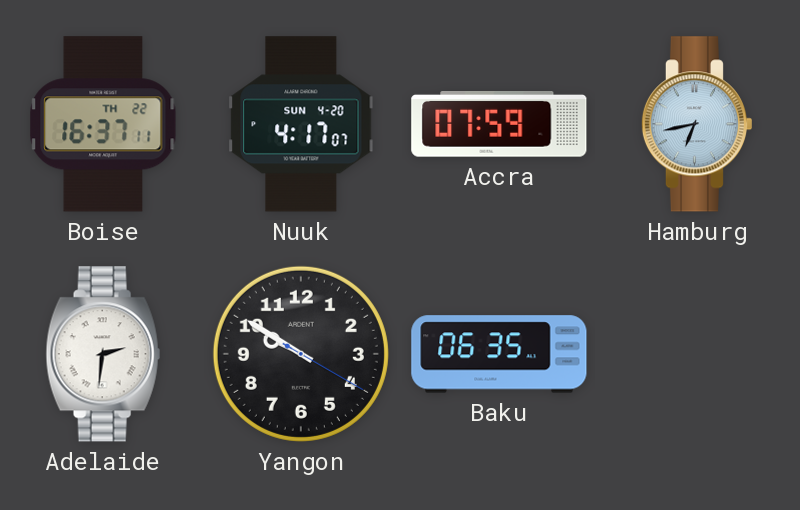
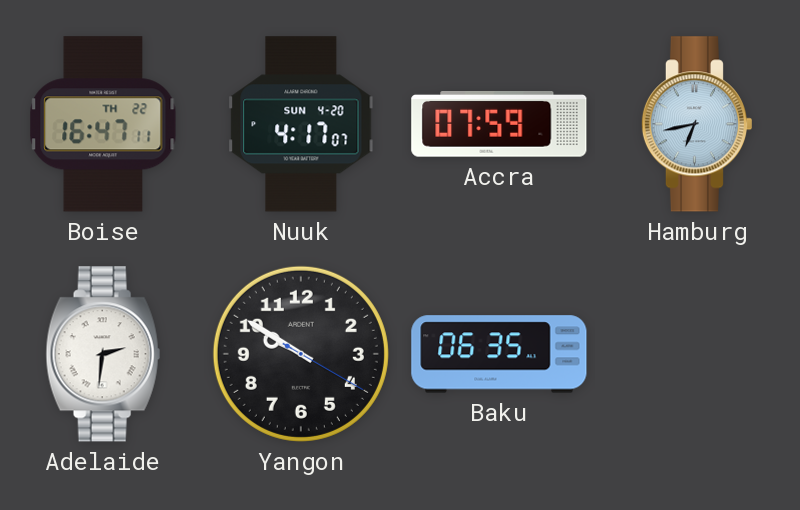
Boise: 16:37 -> 16:47
